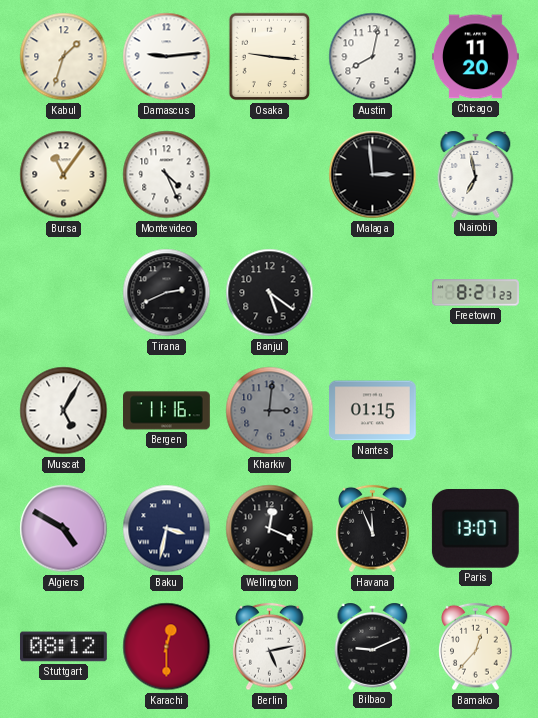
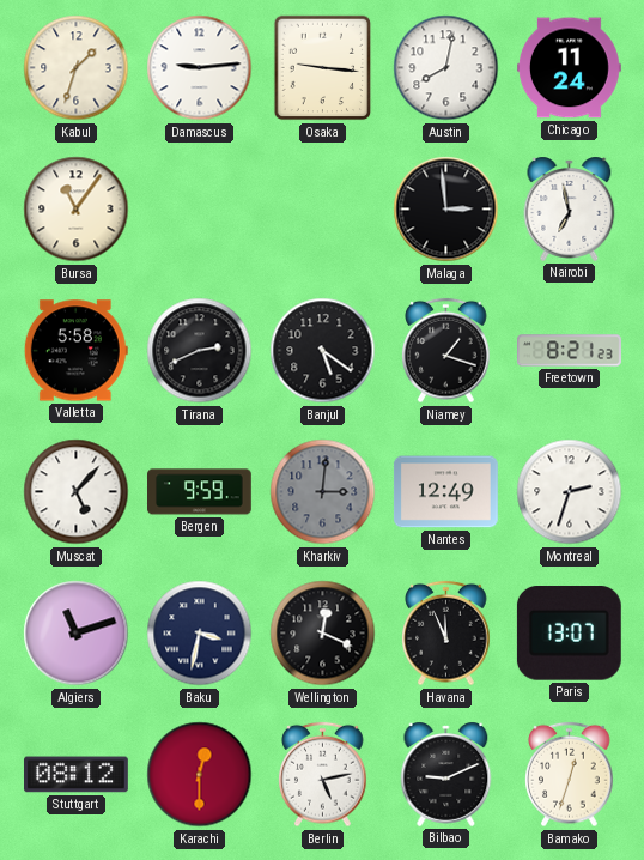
Chicago: 11:20 -> 11:24
Montevideo: 4:26 -> none
Valletta: none -> 5:58
Niamey: none -> 1:18
Muscat: 5:05 -> 5:07
Bergen: 11:16 -> 9:59
Nantes: 01:15 -> 12:49
Montreal: none -> 2:33
Algiers: 4:50 -> 11:12
Bamako: 12:37 -> 12:33
